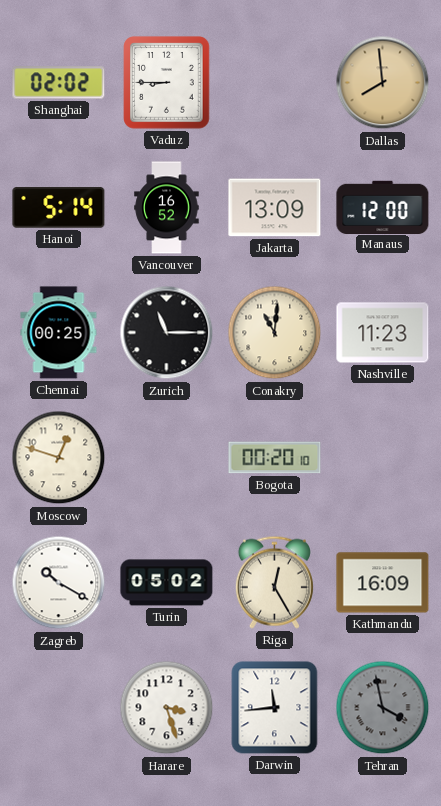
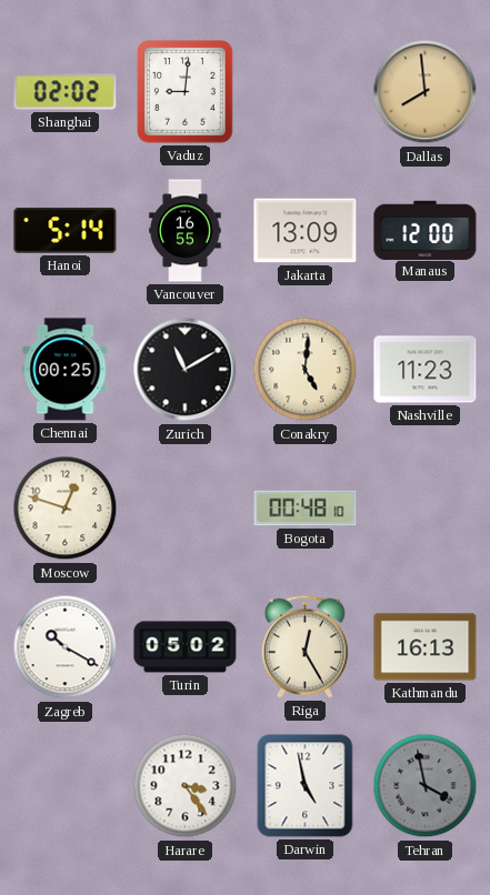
Vaduz: 8:45 -> 9:01
Vancouver: 16:52 -> 16:55
Zurich: 11:15 -> 11:10
Conakry: 11:01 -> 5:01
Bogota: 00:20 -> 00:48
Kathmandu: 16:09 -> 16:13
Harare: 3:27 -> 3:24
Darwin: 11:44 -> 4:58
